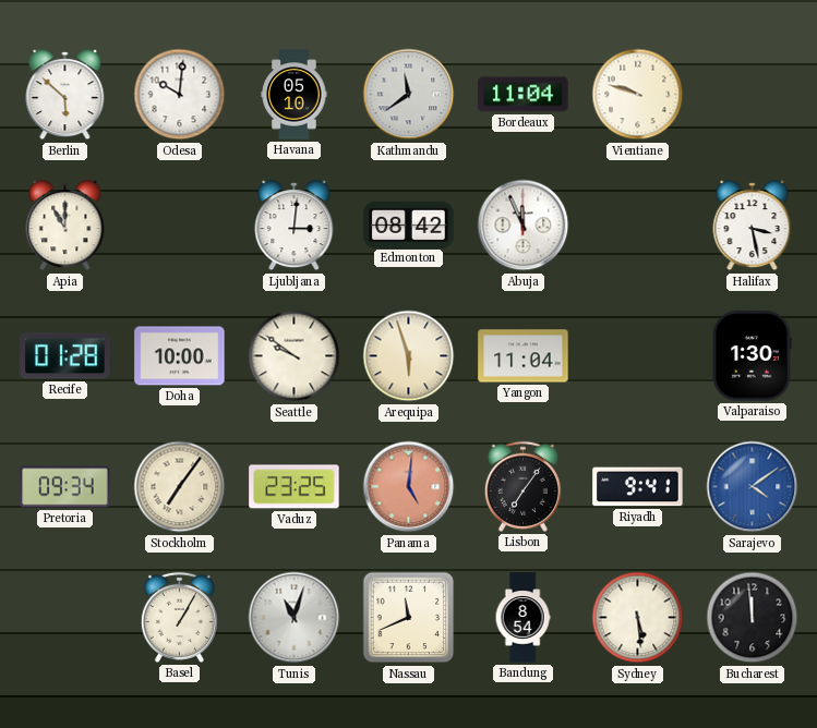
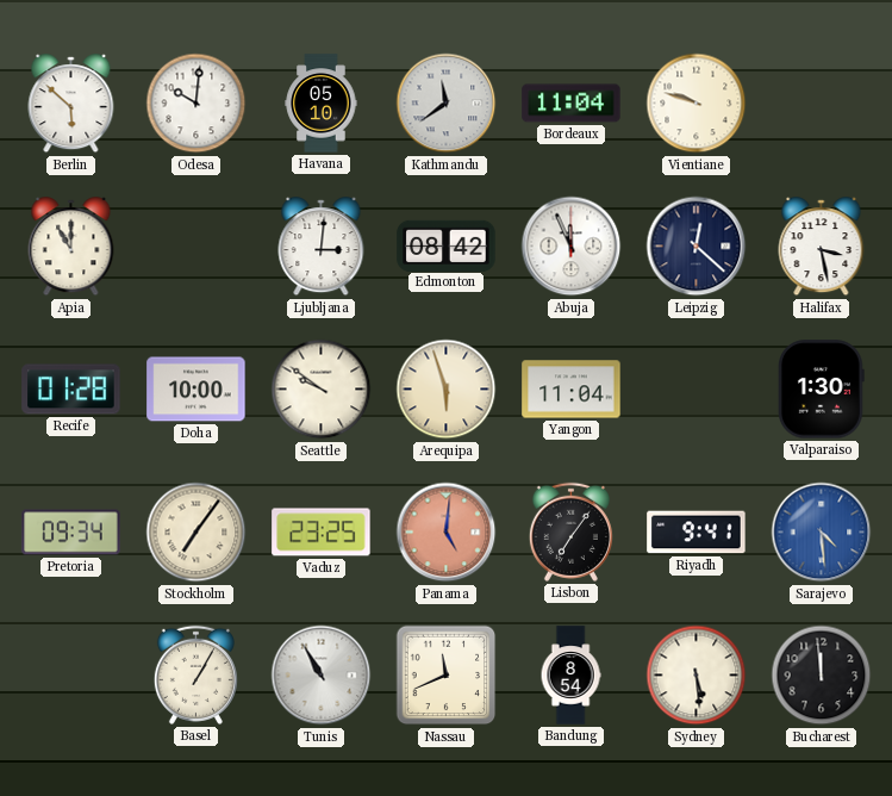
Leipzig: none -> 12:22
Sarajevo: 4:09 -> 4:29
Tunis: 11:03 -> 10:55
